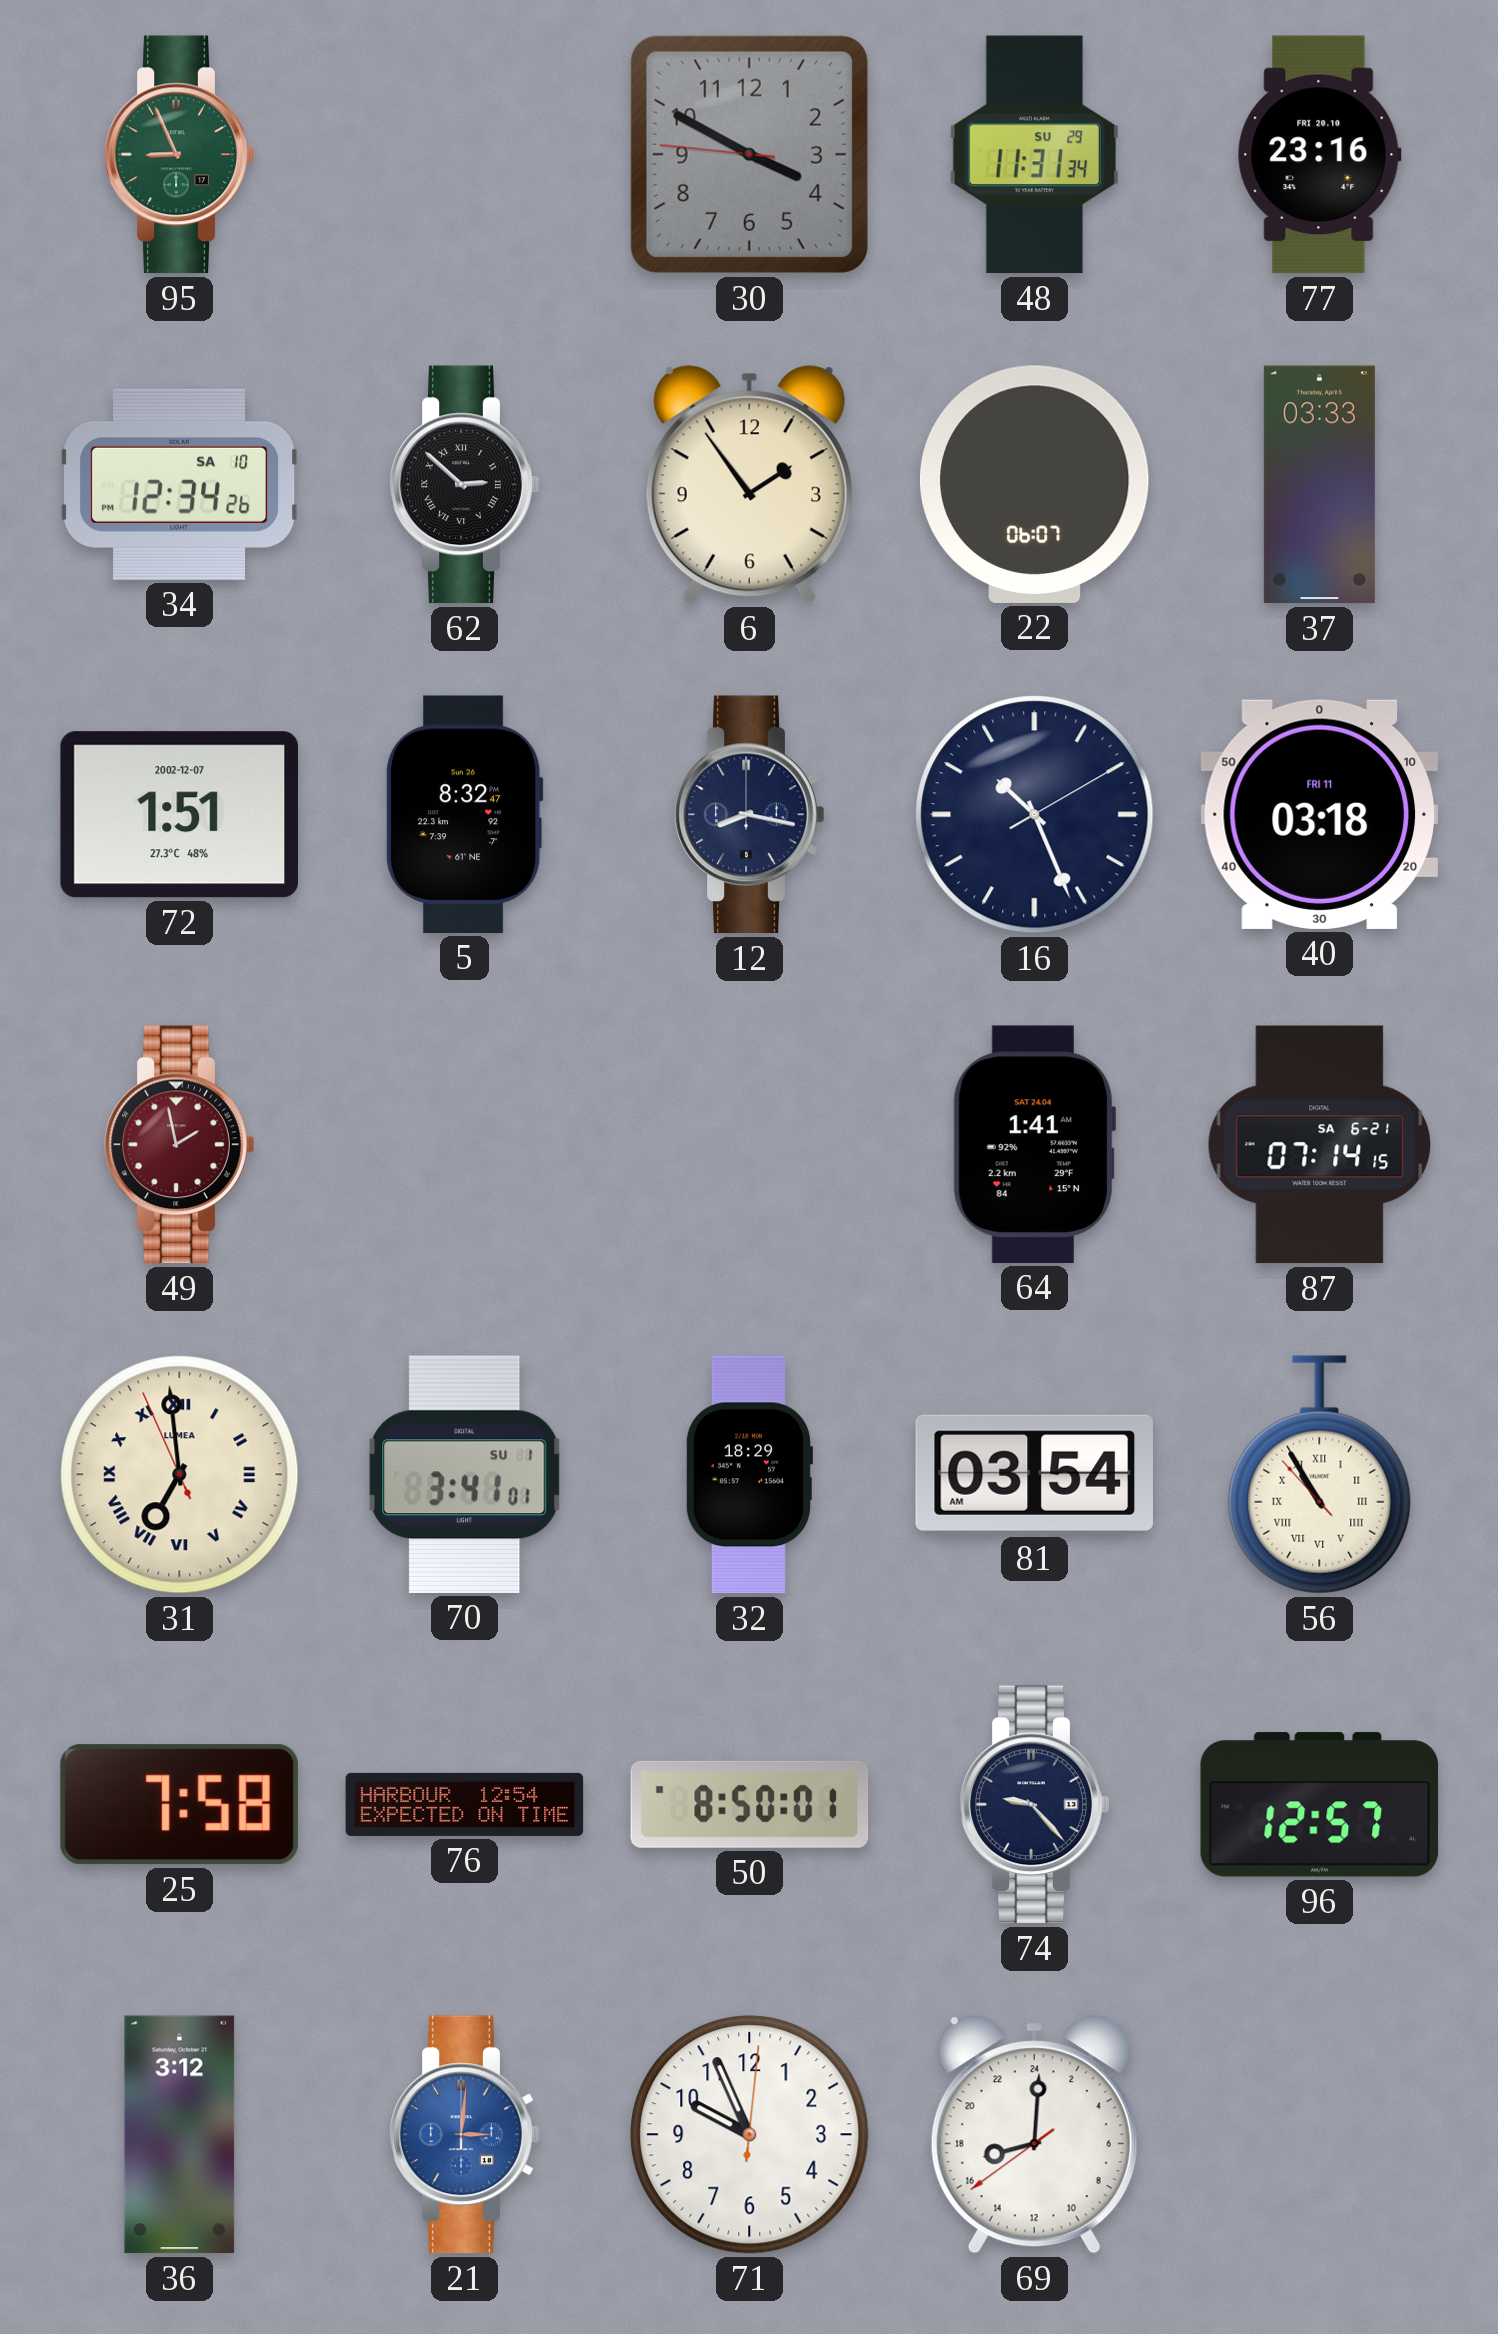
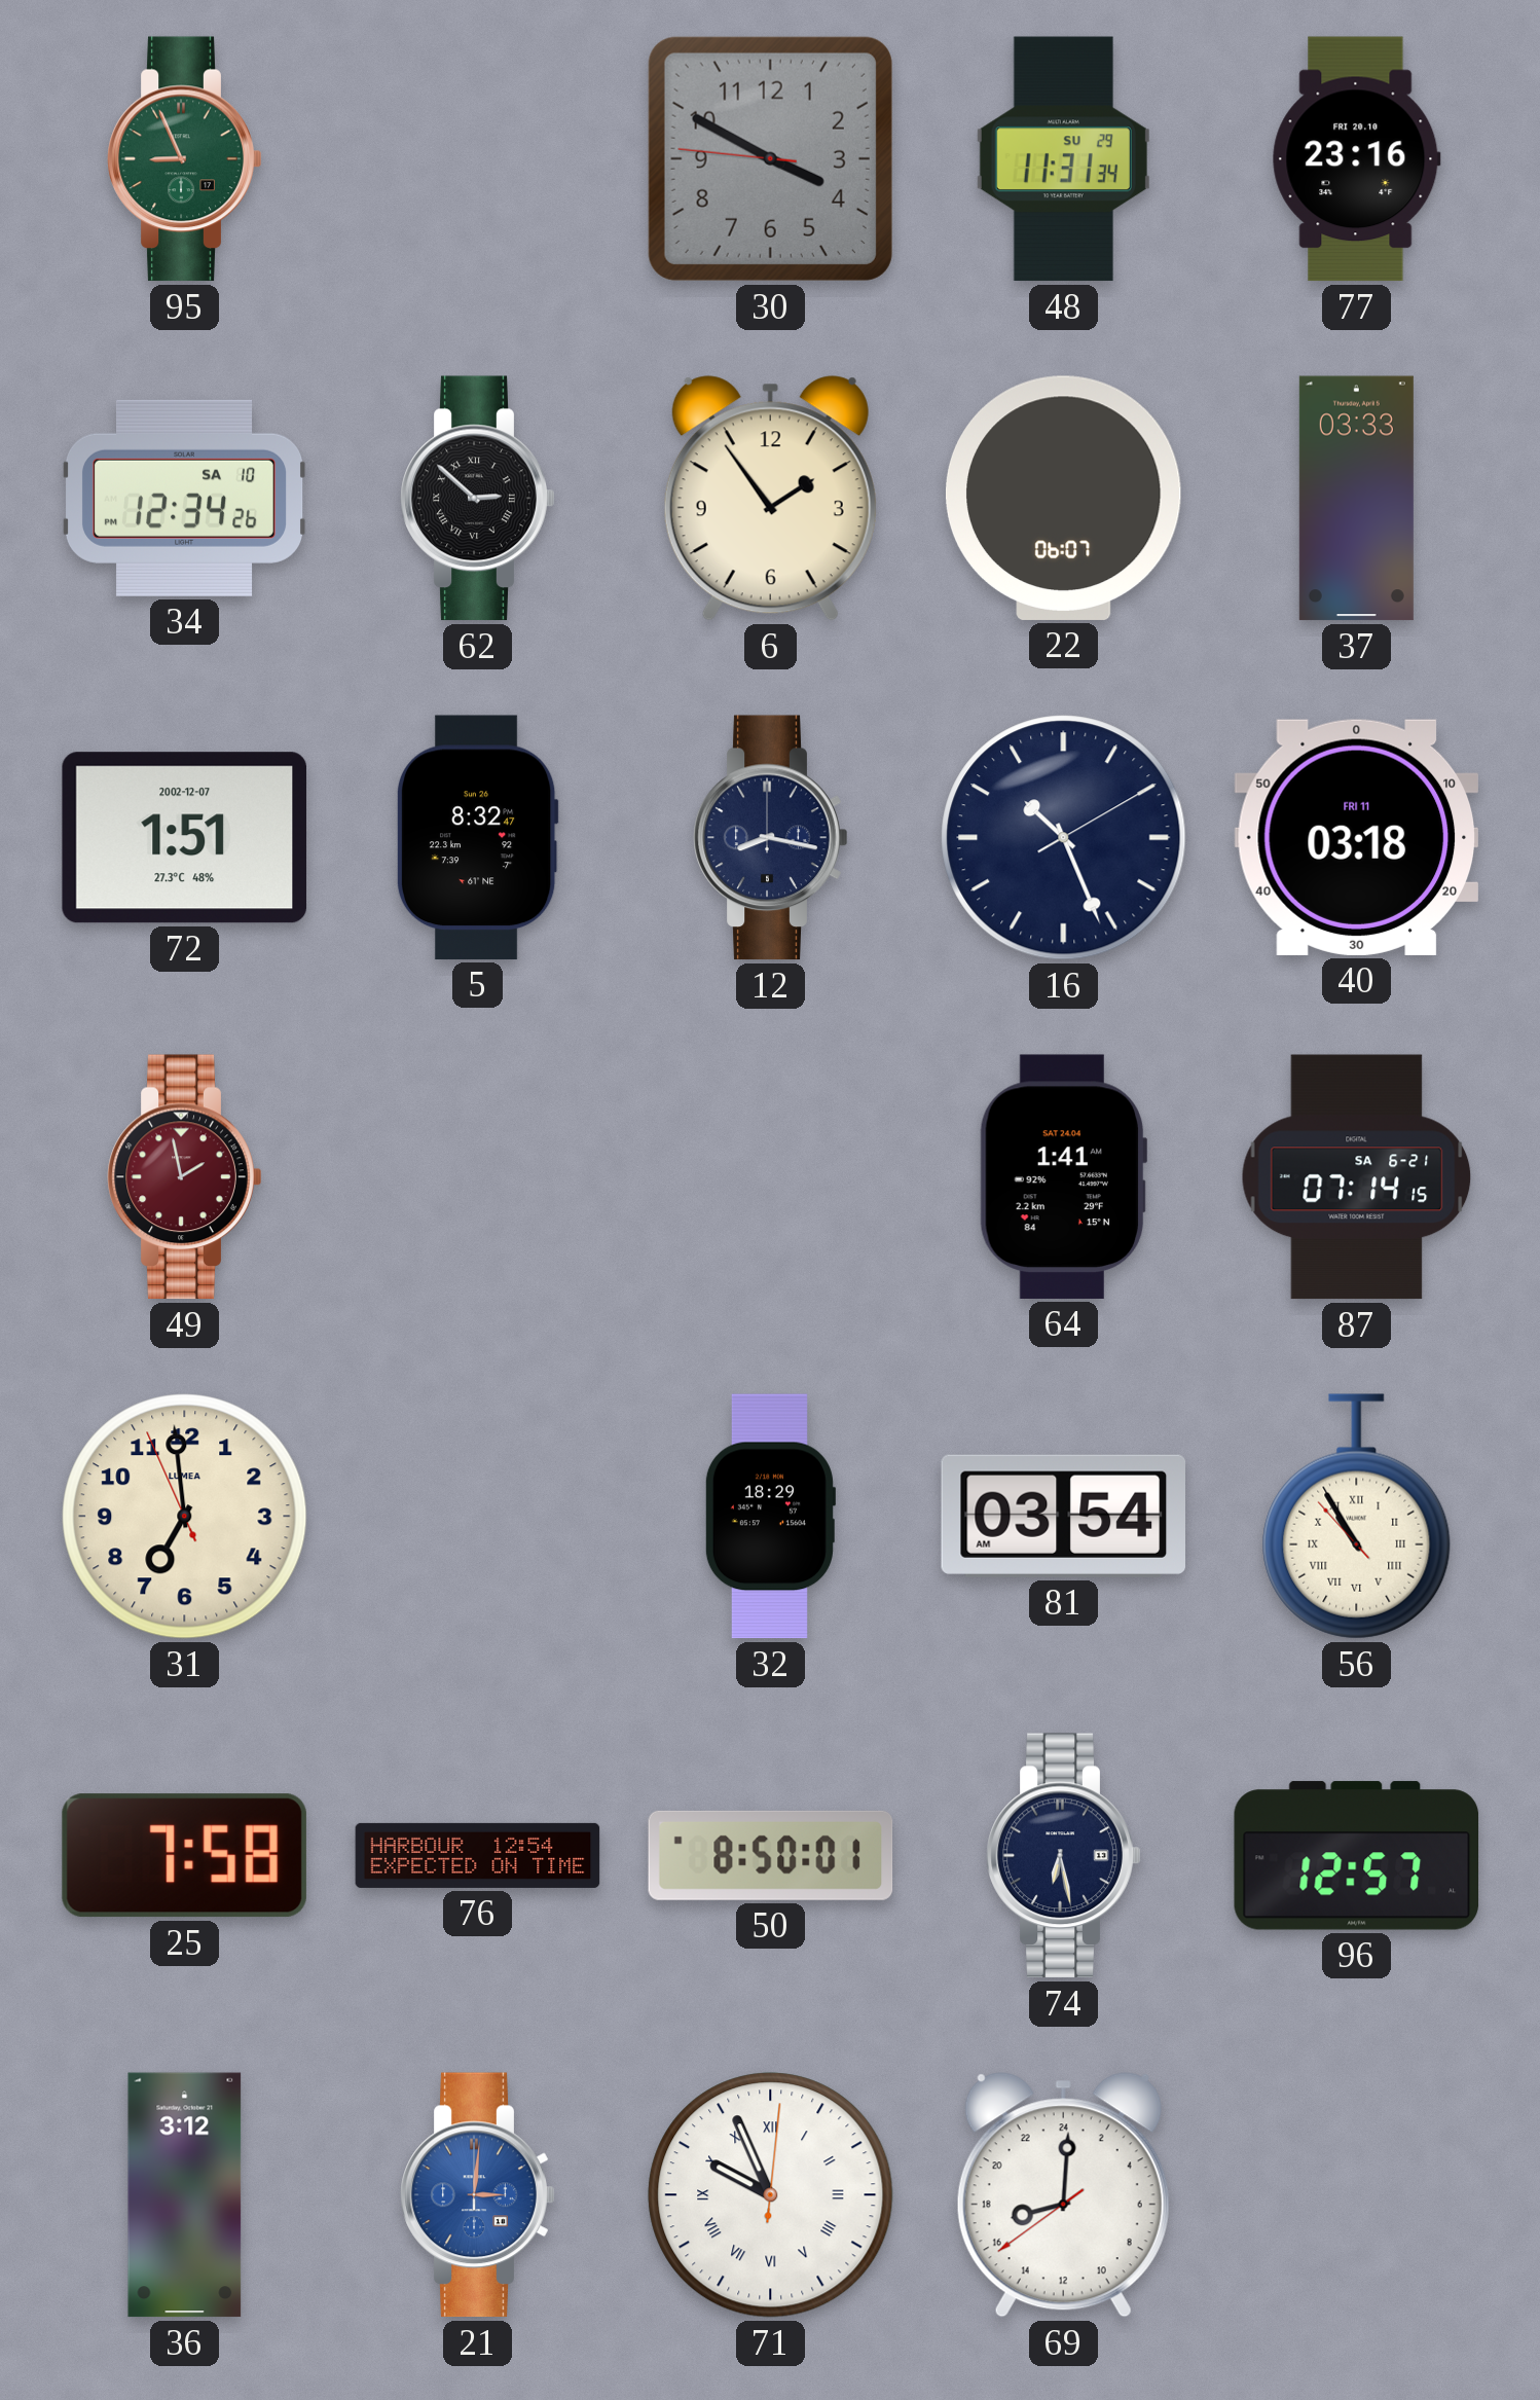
31 numerals: Roman -> Arabic
70: 3:41 -> none
74: 9:23 -> 6:28
71 numerals: Arabic -> Roman
